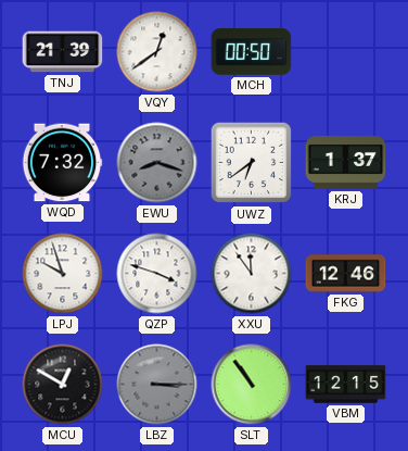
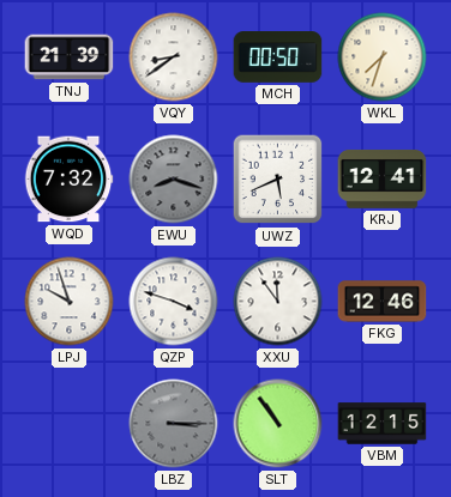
VQY: 12:39 -> 8:39
WKL: none -> 7:33
UWZ: 6:39 -> 5:41
KRJ: 1:37 -> 12:41
MCU: 12:50 -> none
